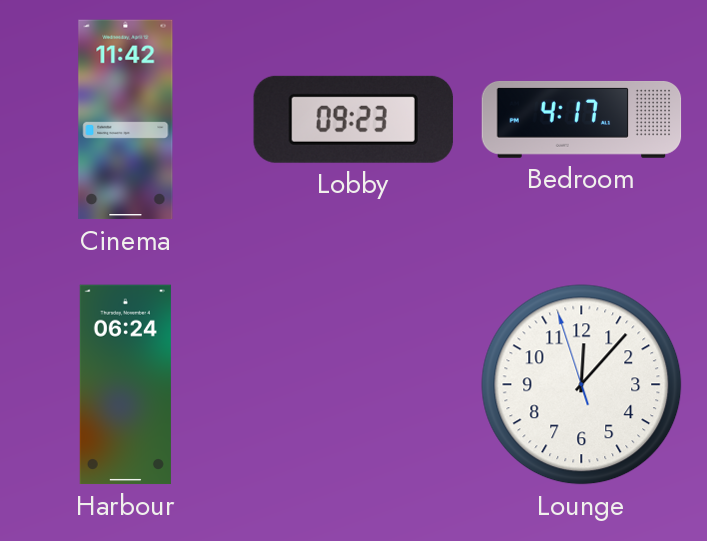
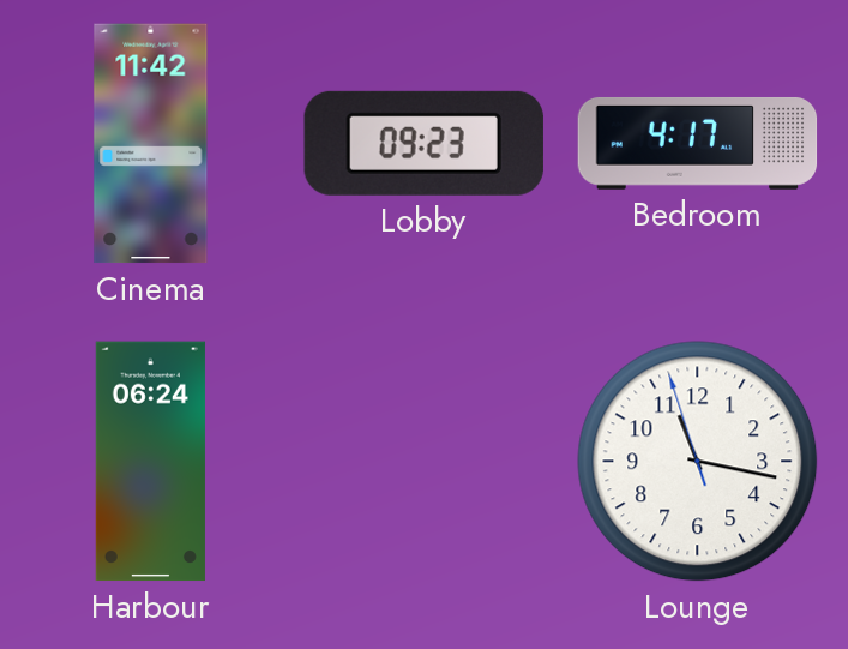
Lounge: 12:06 -> 11:16
